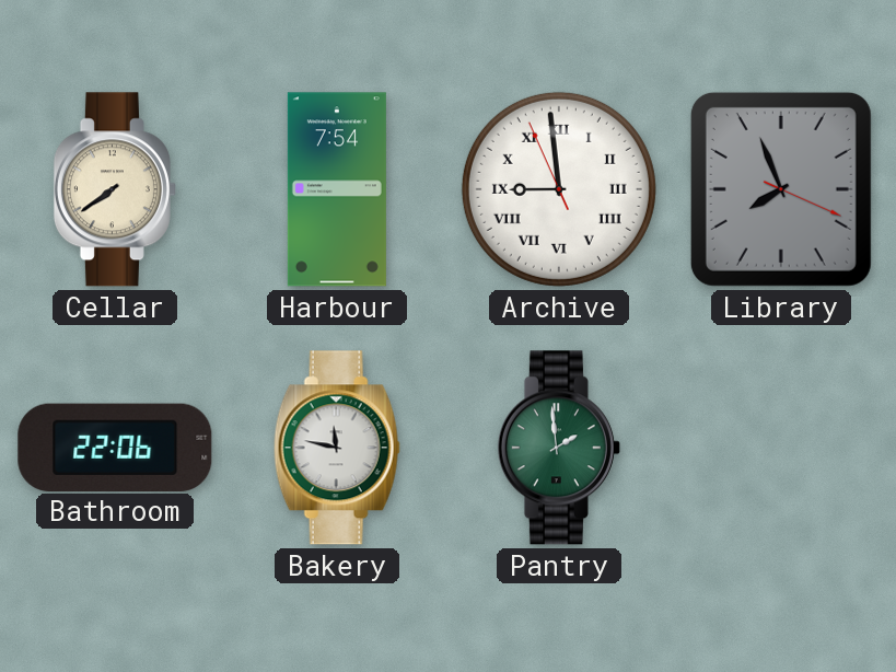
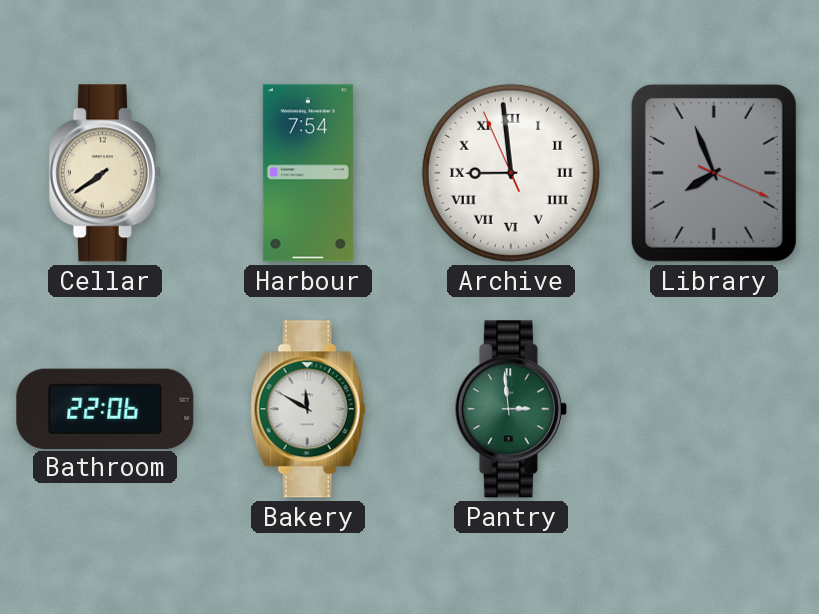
Bakery: 11:47 -> 11:50
Pantry: 1:59 -> 2:59
